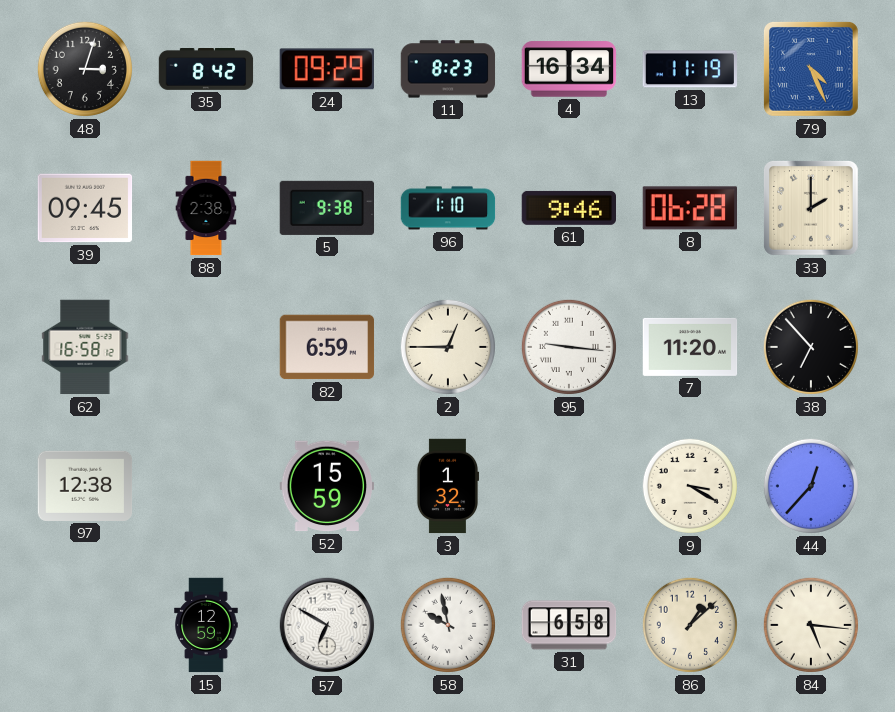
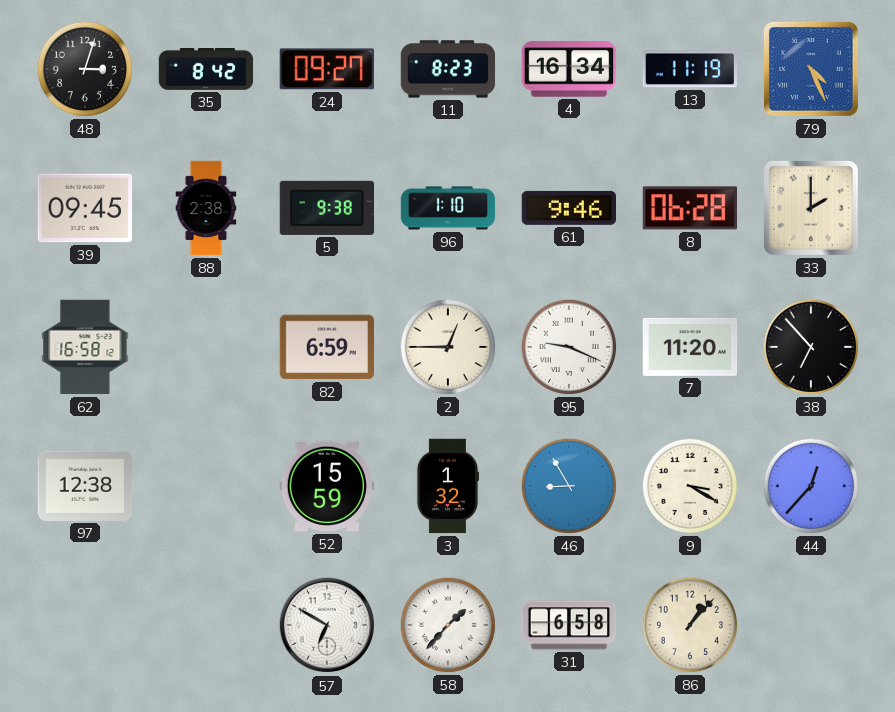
24: 09:29 -> 09:27
95: 9:16 -> 9:19
46: none -> 8:55
15: 12:59 -> none
58: 9:58 -> 1:37
86: 1:08 -> 1:07
84: 5:16 -> none
